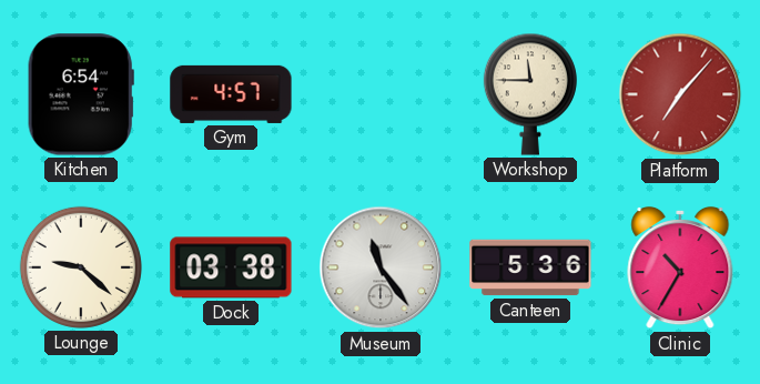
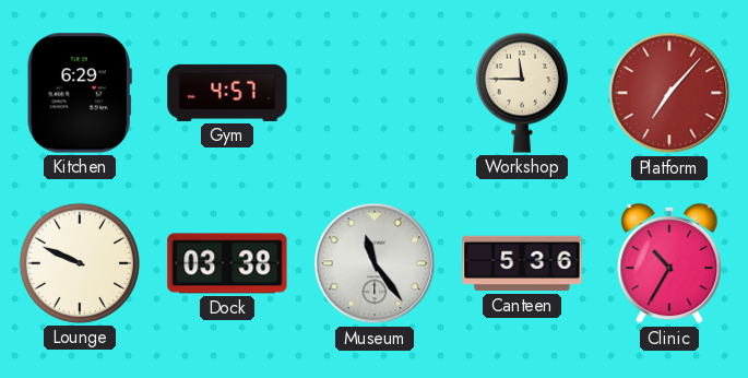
Kitchen: 6:54 -> 6:29
Lounge: 9:22 -> 9:49
